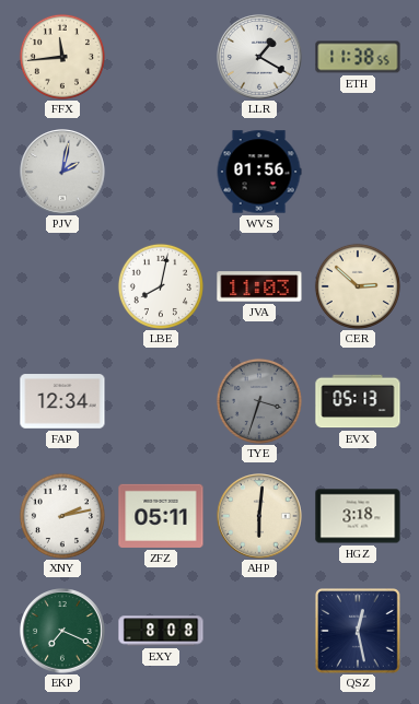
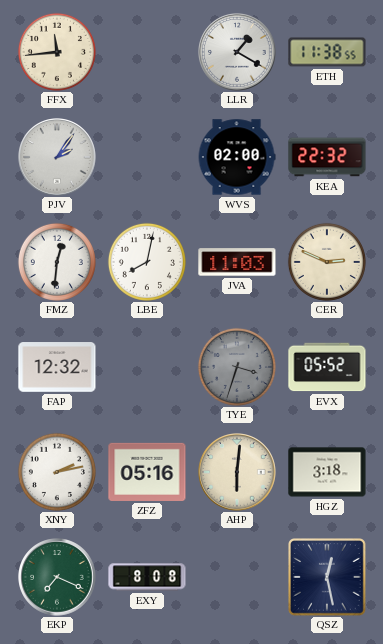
PJV: 2:02 -> 2:06
WVS: 01:56 -> 02:00
KEA: none -> 22:32
FMZ: none -> 12:31
CER: 2:52 -> 2:49
FAP: 12:34 -> 12:32
EVX: 05:13 -> 05:52
ZFZ: 05:11 -> 05:16
